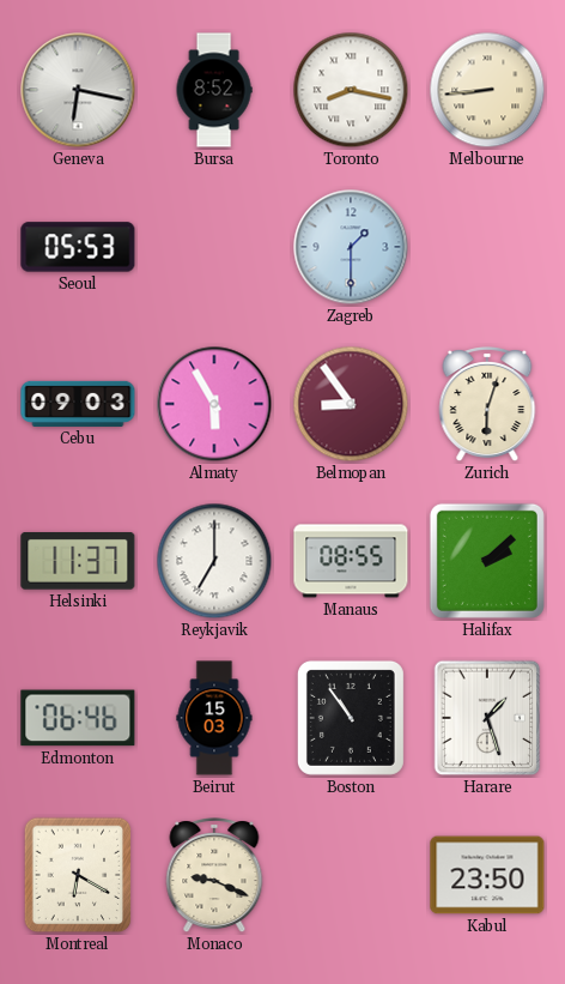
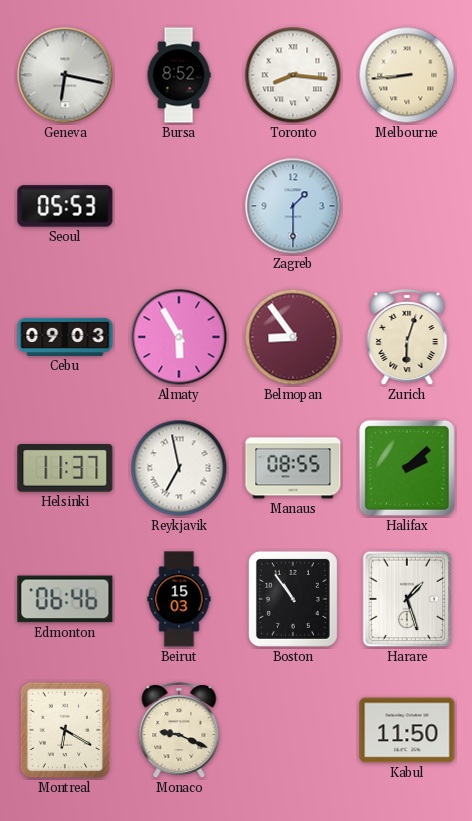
Toronto: 8:17 -> 8:16
Reykjavik: 7:00 -> 6:58
Kabul: 23:50 -> 11:50
